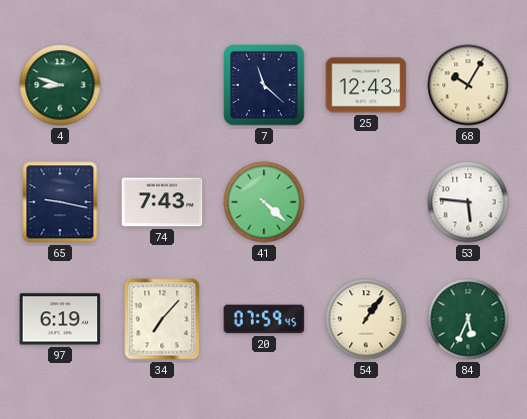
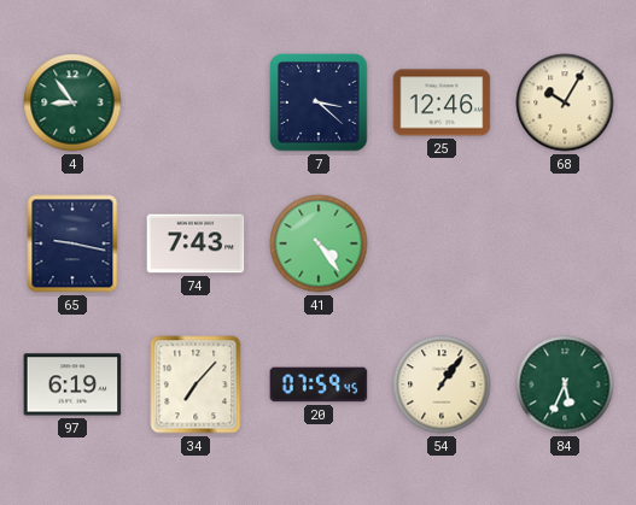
4: 8:48 -> 8:54
7: 11:22 -> 3:22
25: 12:43 -> 12:46
41: 4:22 -> 4:24
53: 5:46 -> none
